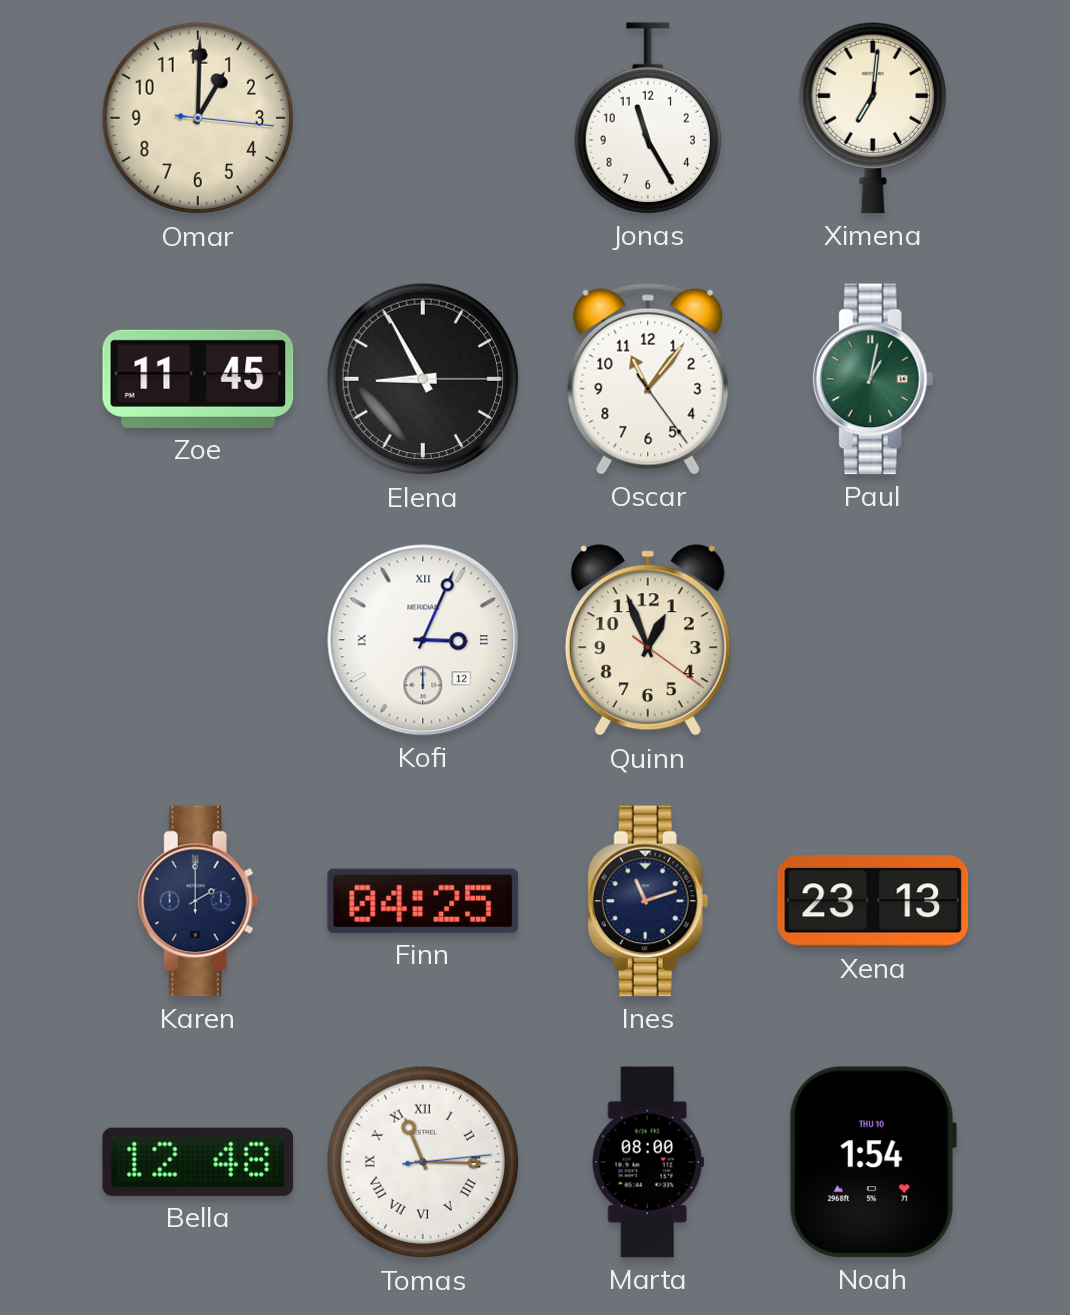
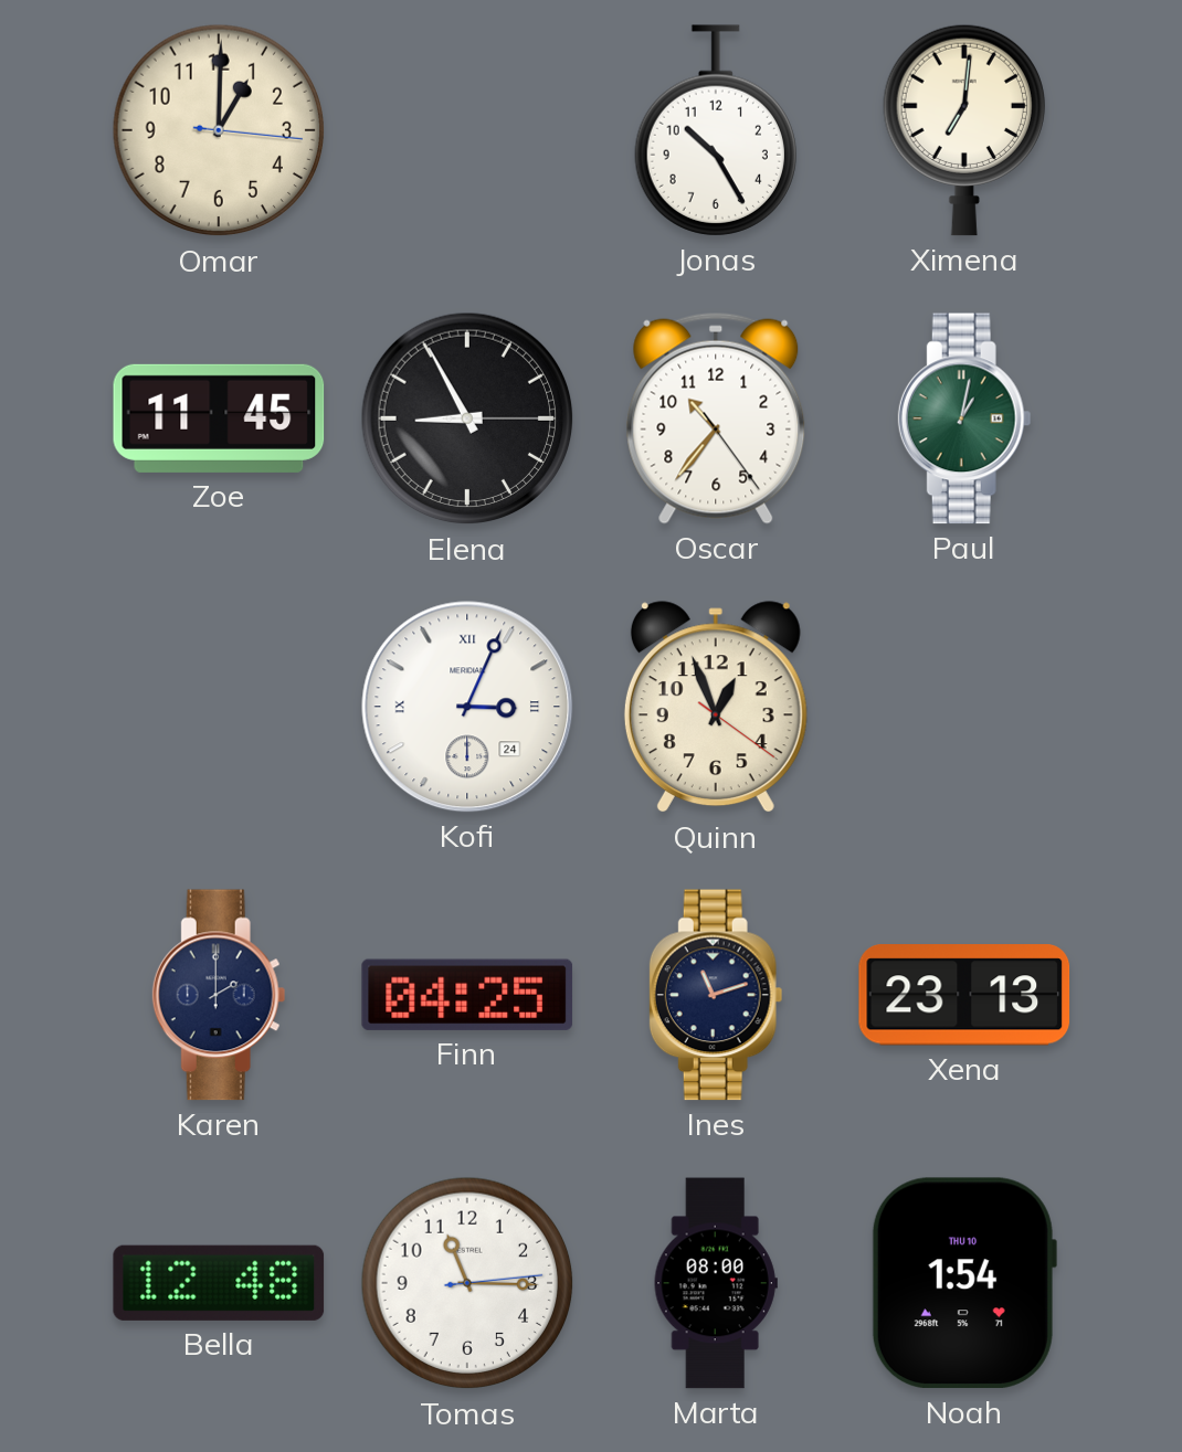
Jonas: 11:25 -> 10:25
Oscar: 11:06 -> 10:36
Kofi date: 12 -> 24
Tomas numerals: Roman -> Arabic
